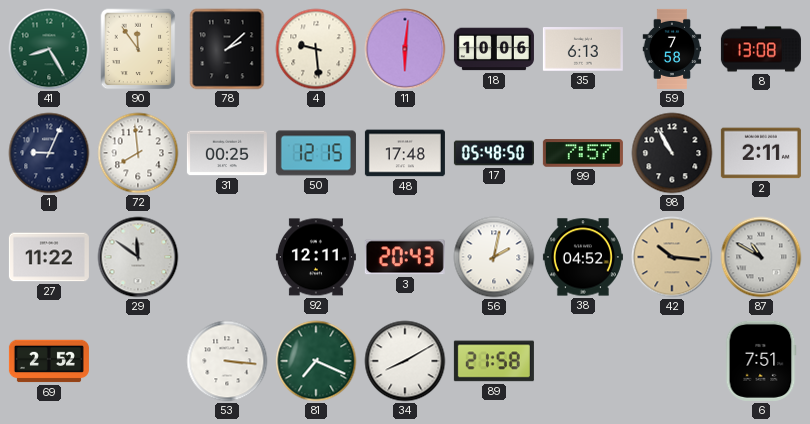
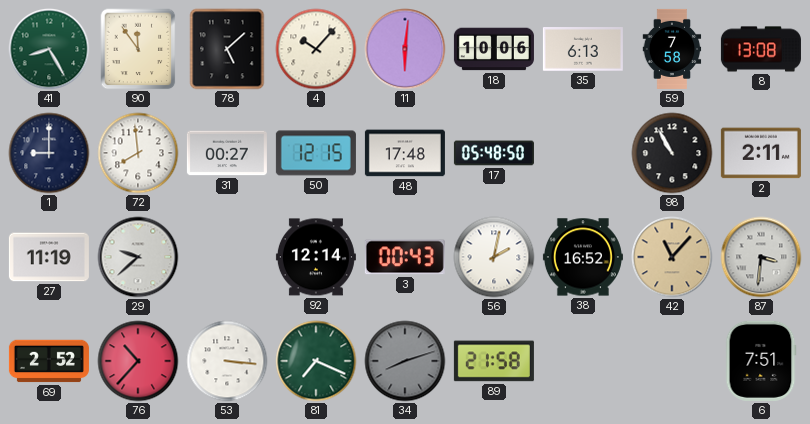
78: 2:08 -> 5:08
4: 9:29 -> 10:07
1: 9:04 -> 9:00
31: 00:25 -> 00:27
99: 7:57 -> none
27: 11:22 -> 11:19
29: 11:51 -> 9:38
92: 12:11 -> 12:14
3: 20:43 -> 00:43
38: 04:52 -> 16:52
42: 10:16 -> 11:07
87: 10:50 -> 3:31
76: none -> 10:37
34: 8:10 -> 8:12
34 dial: white -> grey
